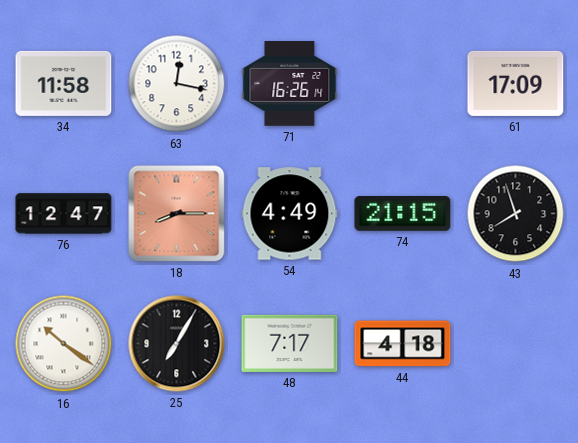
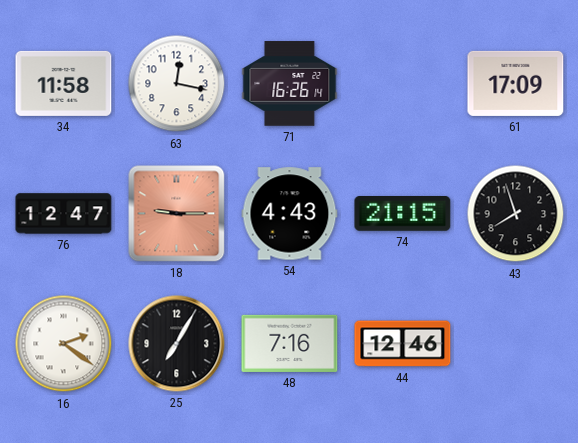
18: 8:15 -> 9:15
54: 4:49 -> 4:43
16: 10:21 -> 2:21
48: 7:17 -> 7:16
44: 4:18 -> 12:46
